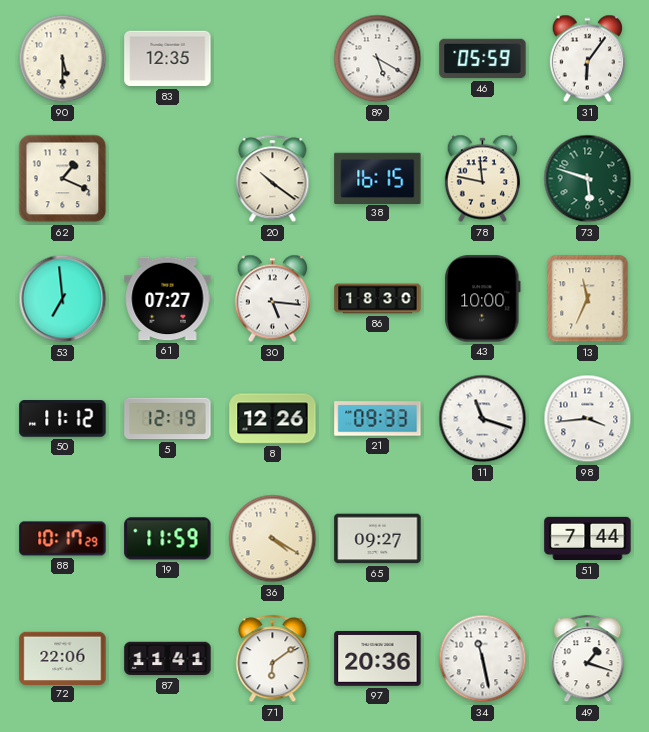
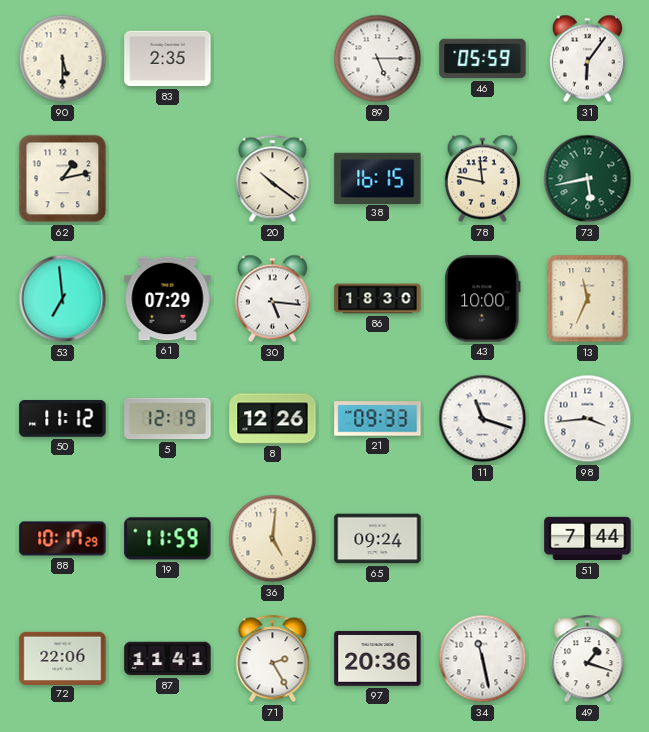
83: 12:35 -> 2:35
89: 5:20 -> 5:15
62: 1:19 -> 1:13
73: 5:48 -> 5:43
61: 07:27 -> 07:29
36: 4:20 -> 5:01
65: 09:27 -> 09:24
71: 6:09 -> 2:25
